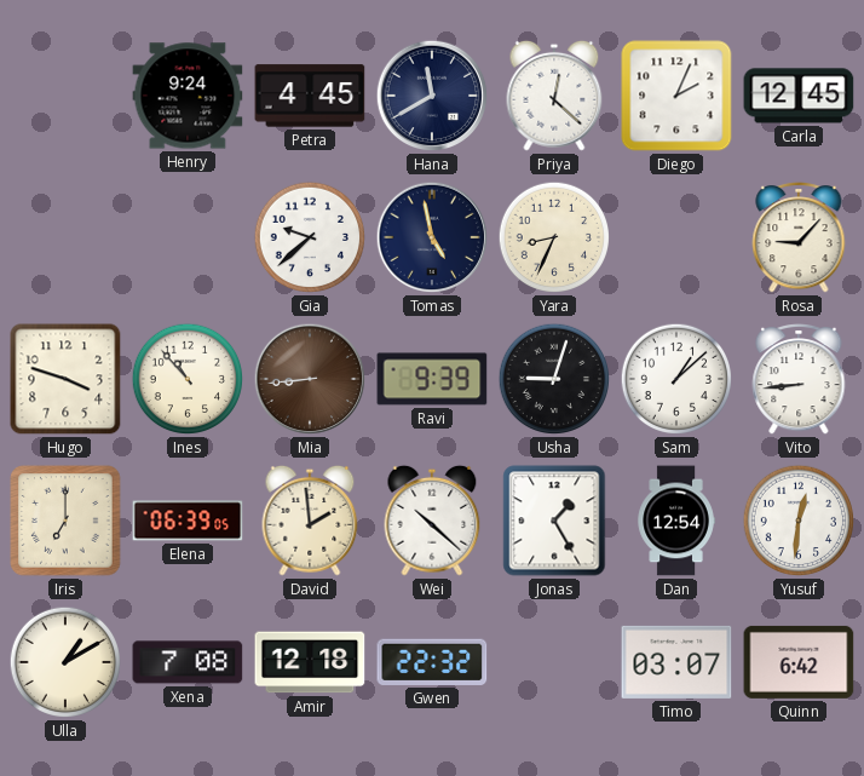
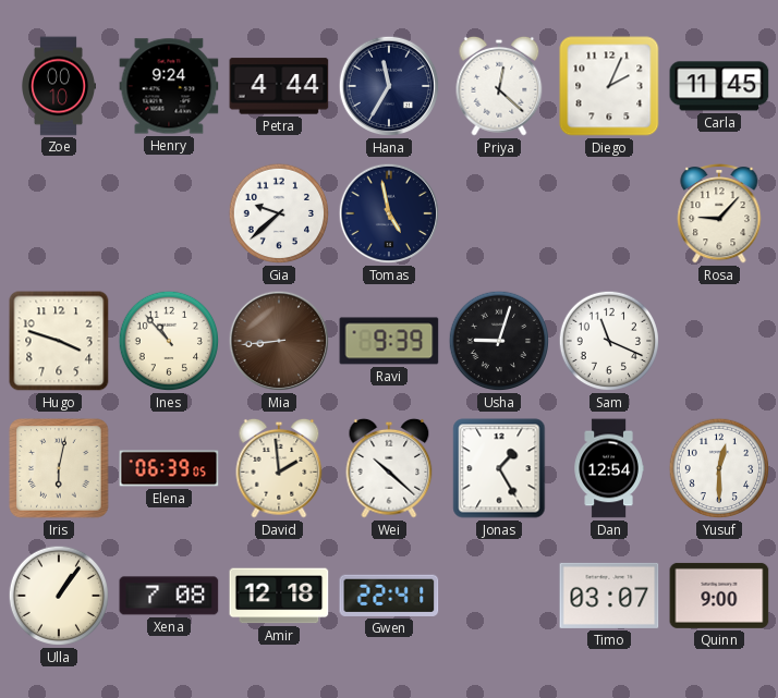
Zoe: none -> 00:10
Petra: 4:45 -> 4:44
Hana: 11:40 -> 11:35
Carla: 12:45 -> 11:45
Yara: 8:34 -> none
Sam: 1:08 -> 11:19
Vito: 8:44 -> none
Iris: 7:00 -> 6:02
Yusuf: 12:31 -> 12:30
Ulla: 1:10 -> 1:06
Gwen: 22:32 -> 22:41
Quinn: 6:42 -> 9:00
